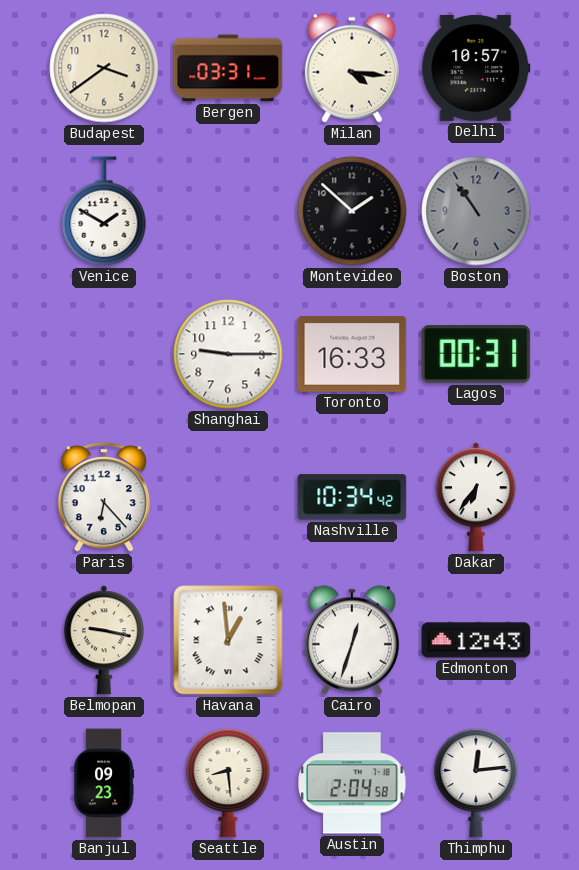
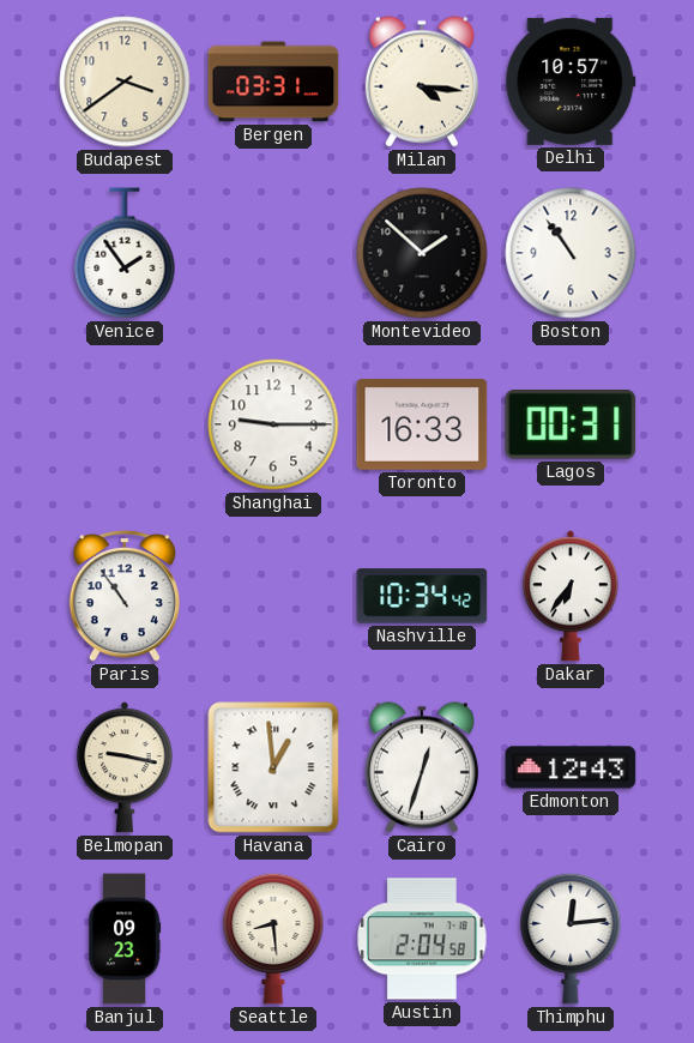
Venice: 1:50 -> 1:54
Boston dial: grey -> white
Paris: 6:23 -> 10:54
